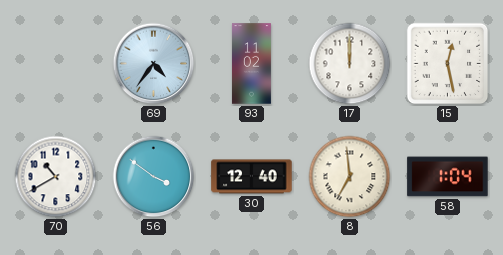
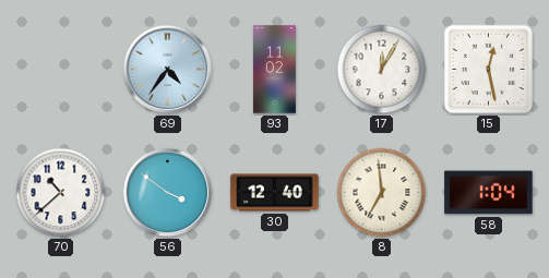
17: 12:00 -> 12:05
70: 10:40 -> 10:38
